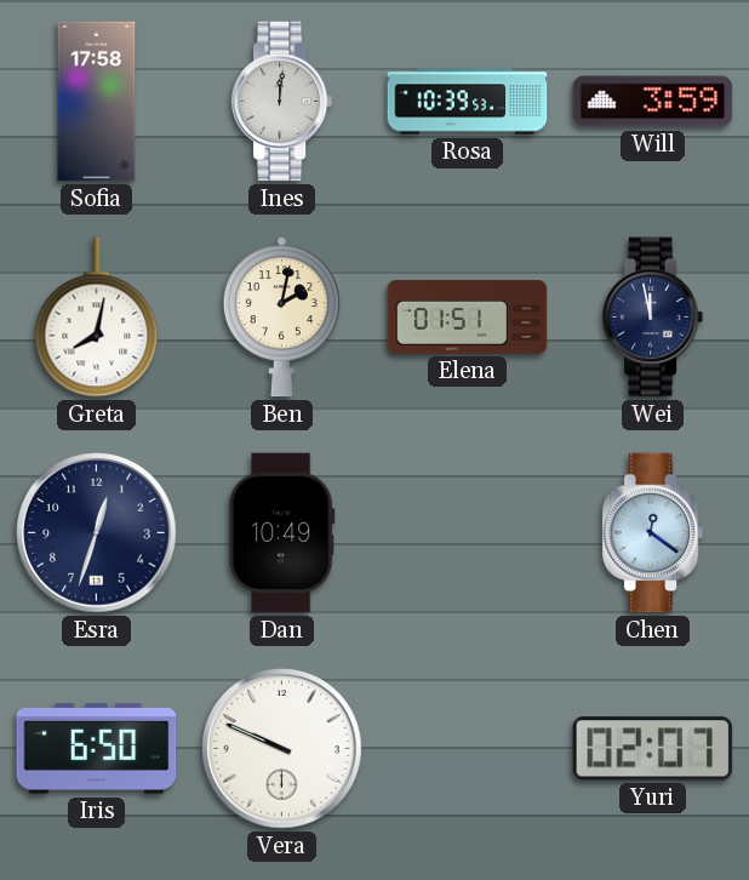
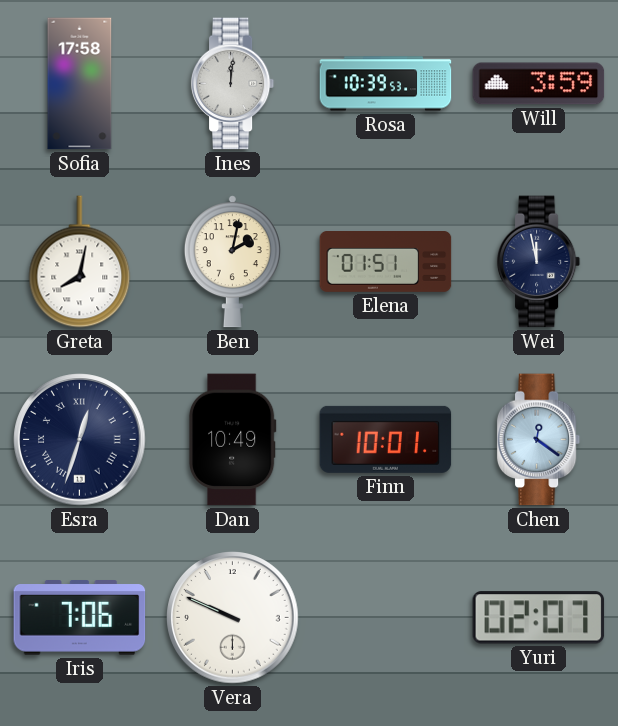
Esra numerals: Arabic -> Roman
Finn: none -> 10:01
Iris: 6:50 -> 7:06
